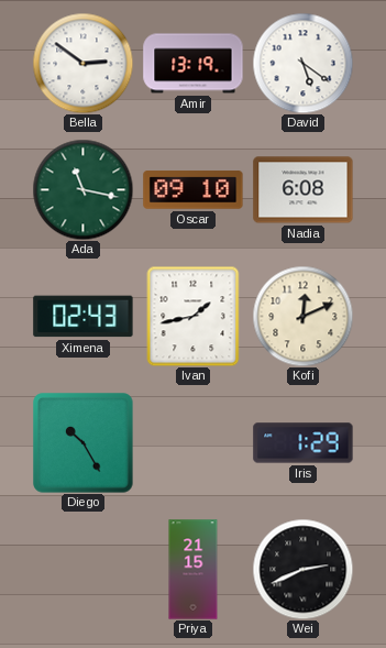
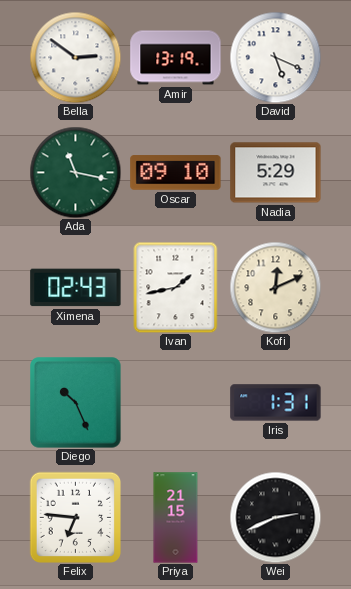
David: 5:21 -> 5:19
Nadia: 6:08 -> 5:29
Diego: 10:25 -> 10:26
Iris: 1:29 -> 1:31
Felix: none -> 6:46
